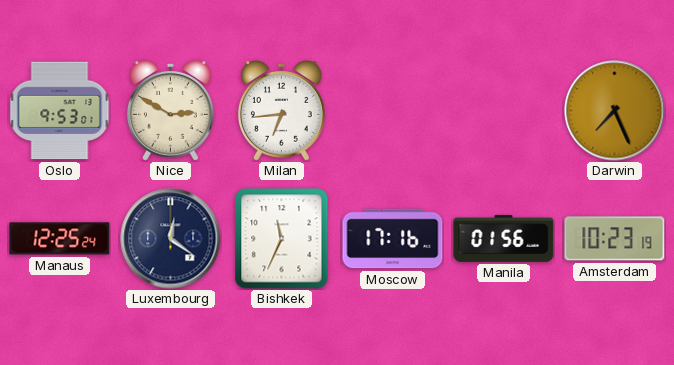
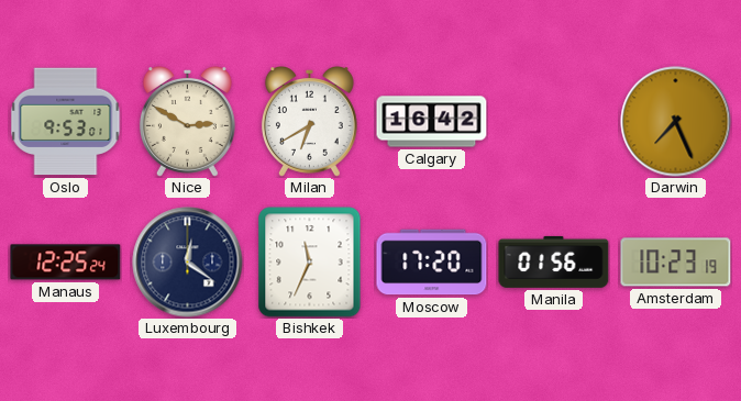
Milan: 6:44 -> 6:40
Calgary: none -> 16:42
Moscow: 17:16 -> 17:20
